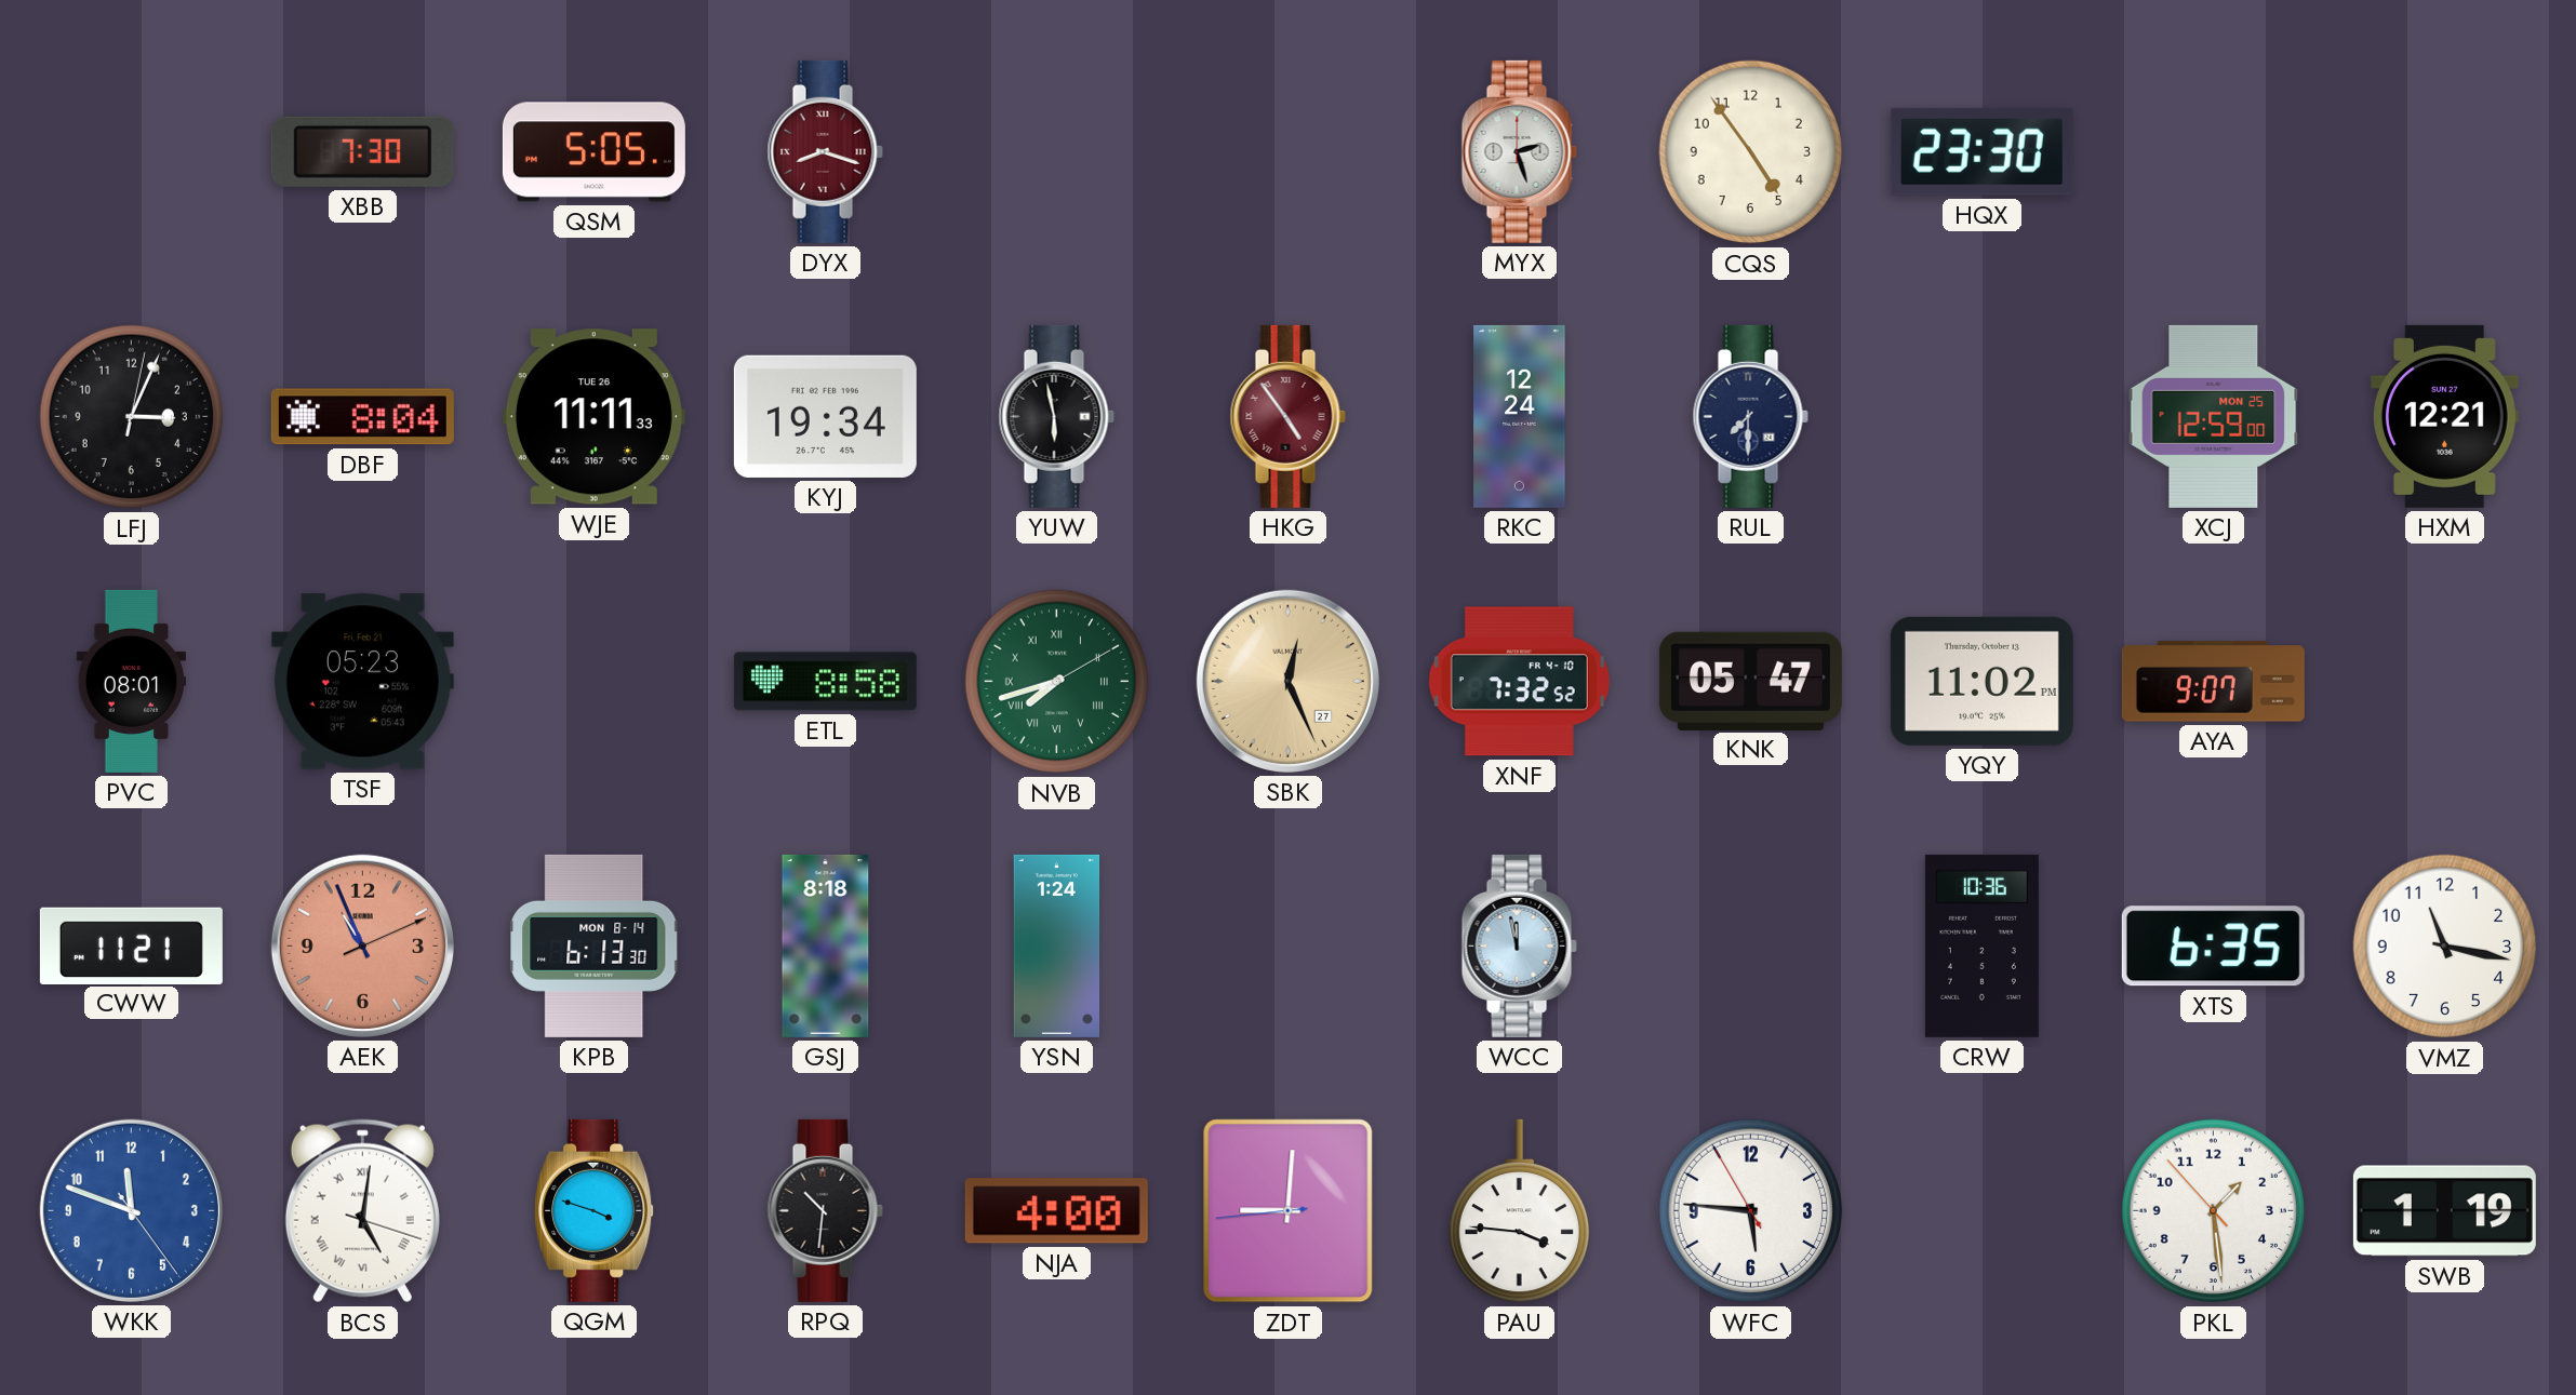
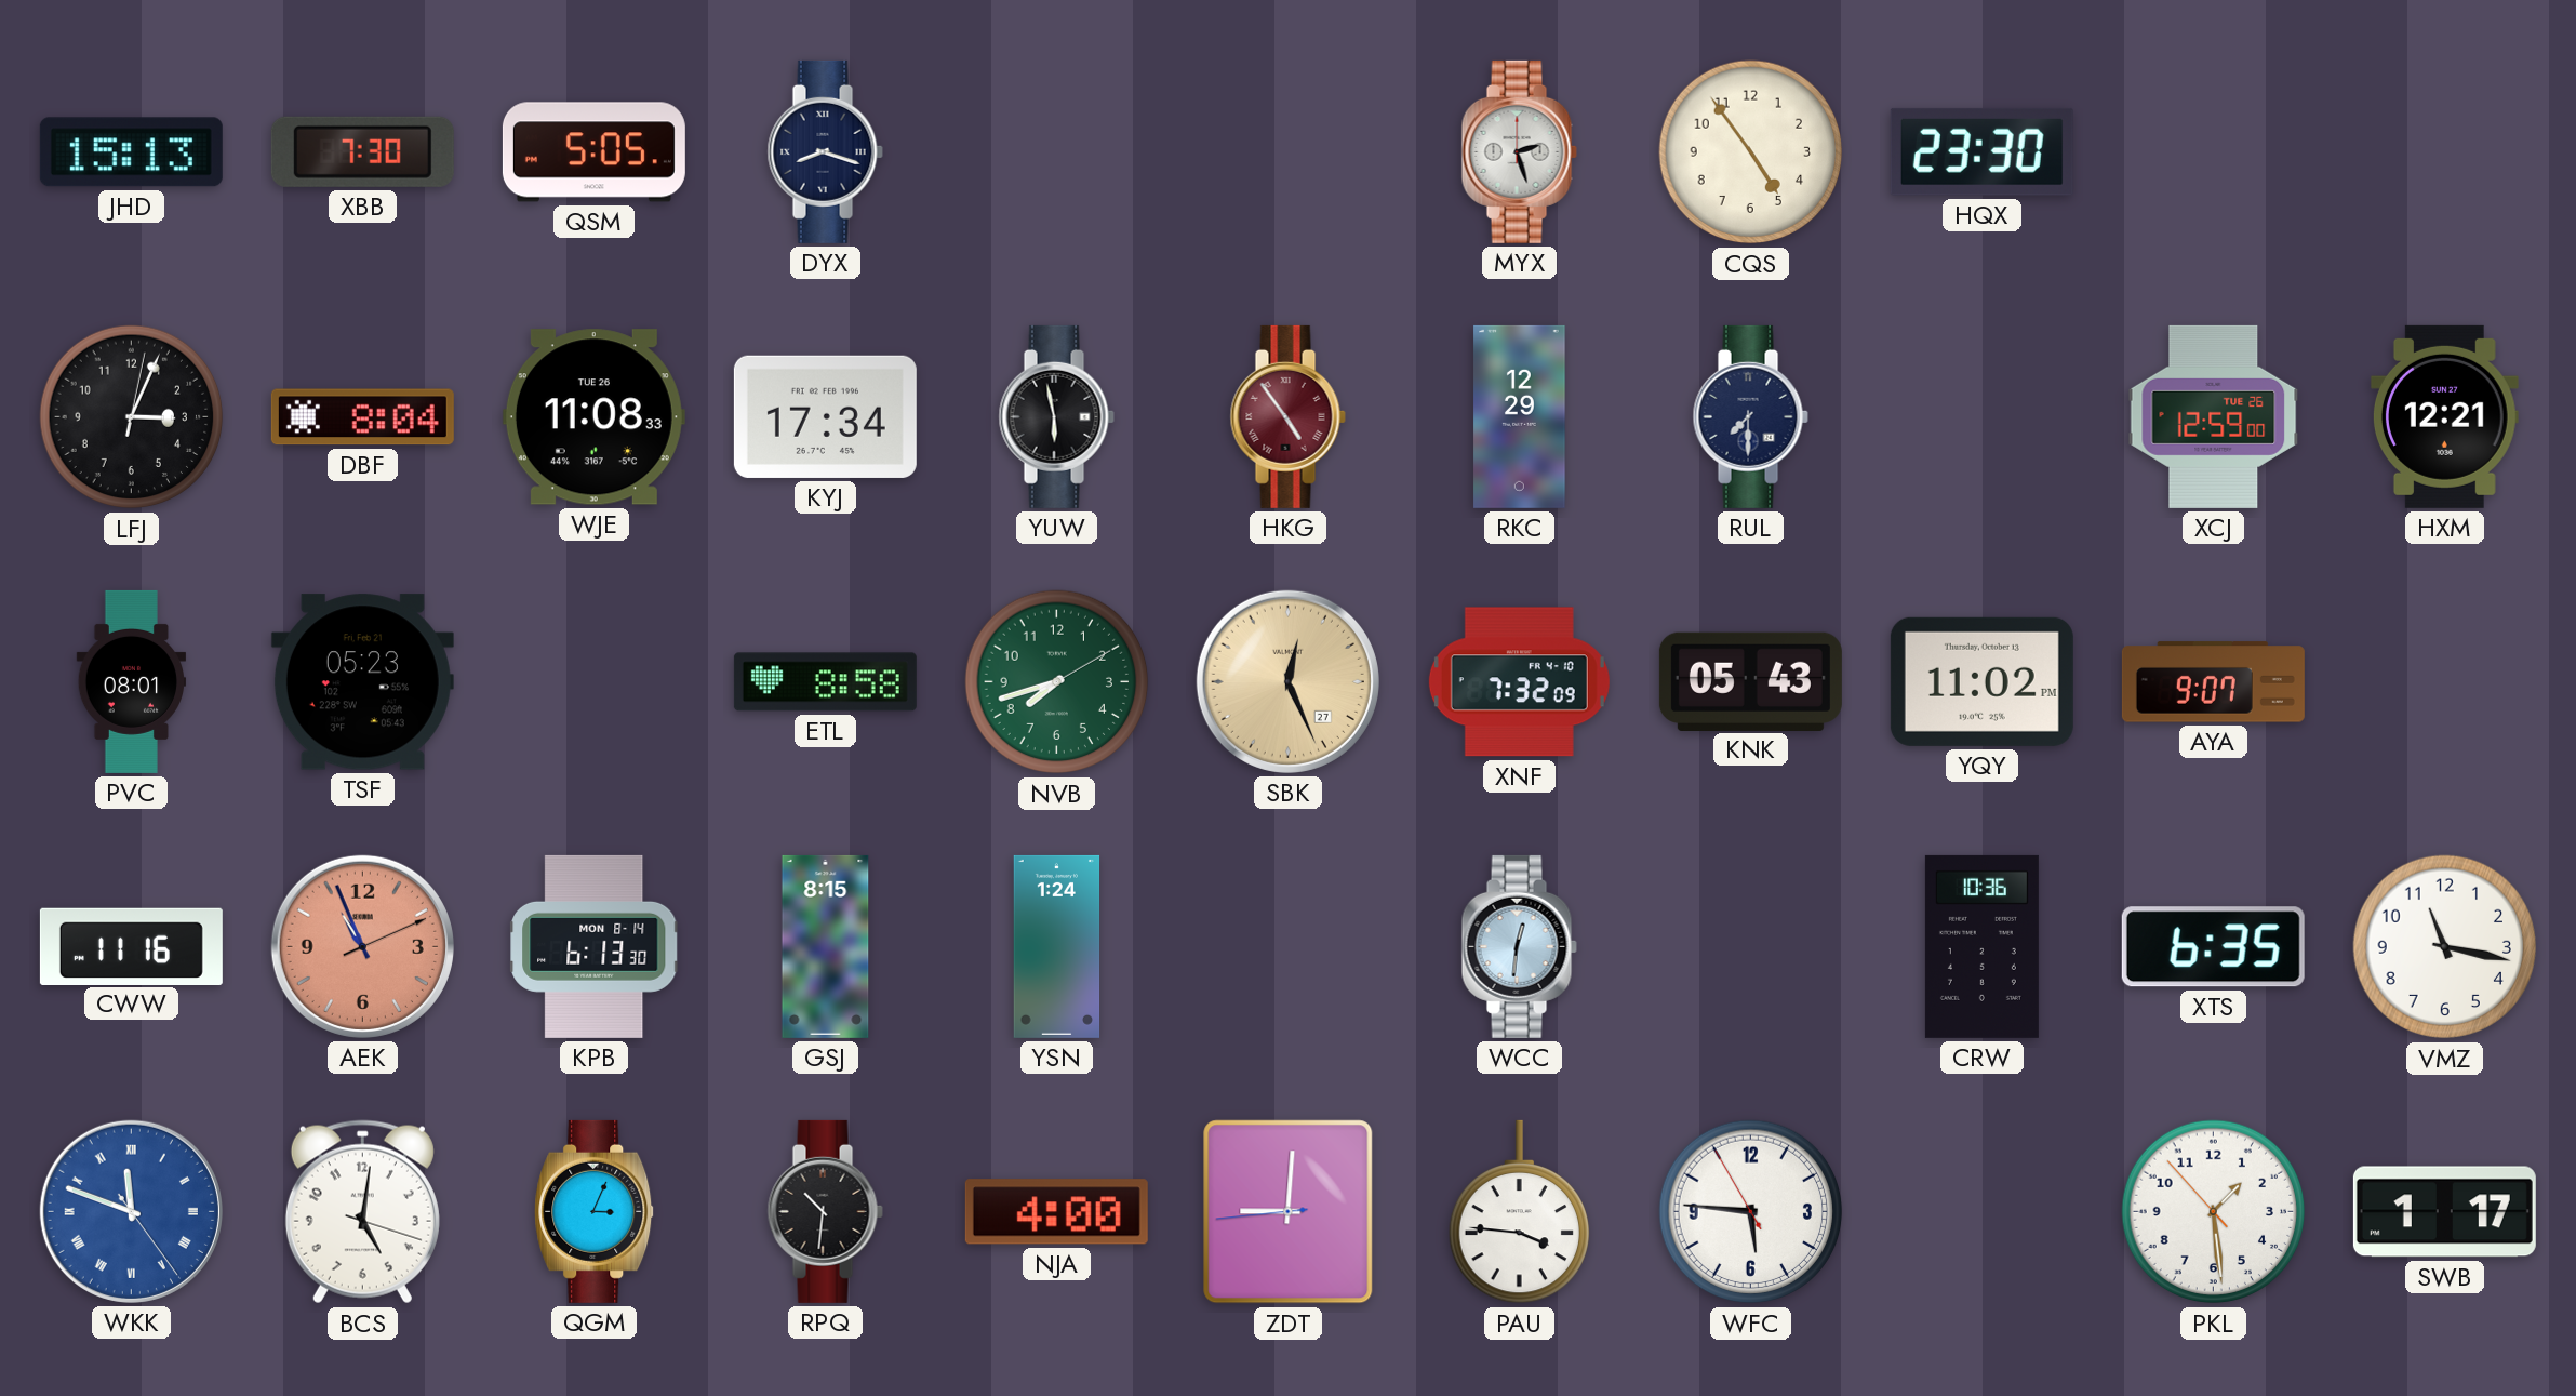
JHD: none -> 15:13
DYX dial: burgundy -> navy
WJE: 11:11 -> 11:08
KYJ: 19:34 -> 17:34
RKC: 12:24 -> 12:29
XCJ date: MON 25 -> TUE 26
NVB numerals: Roman -> Arabic
XNF: 7:32:52 -> 7:32:09
KNK: 05:47 -> 05:43
CWW: 11:21 -> 11:16
GSJ: 8:18 -> 8:15
WCC: 11:58 -> 12:31
WKK numerals: Arabic -> Roman
BCS numerals: Roman -> Arabic
QGM: 3:48 -> 3:04
SWB: 1:19 -> 1:17
